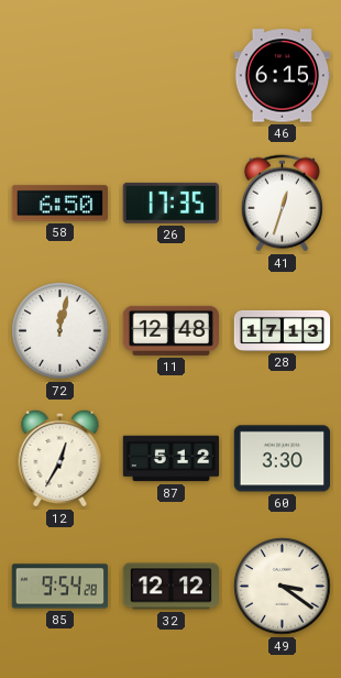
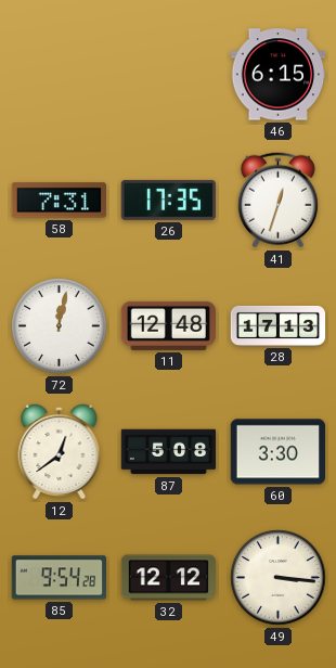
58: 6:50 -> 7:31
12: 12:35 -> 12:39
87: 5:12 -> 5:08
49: 3:21 -> 3:16
